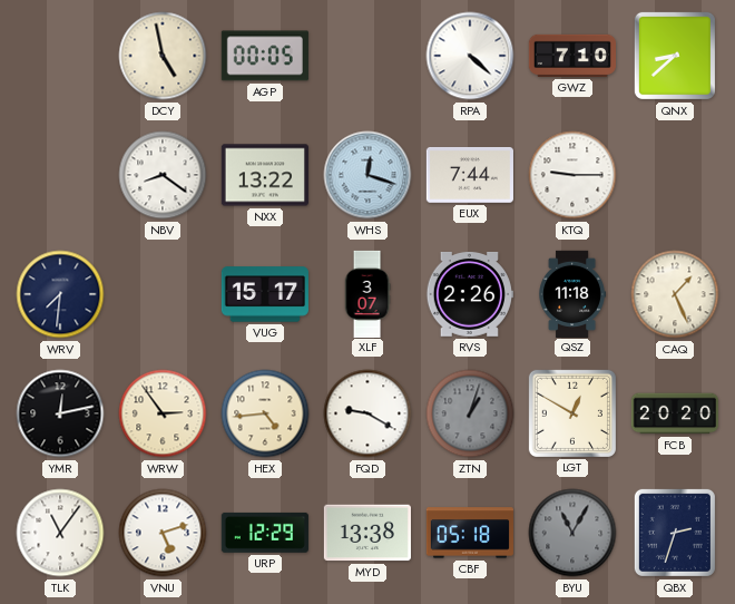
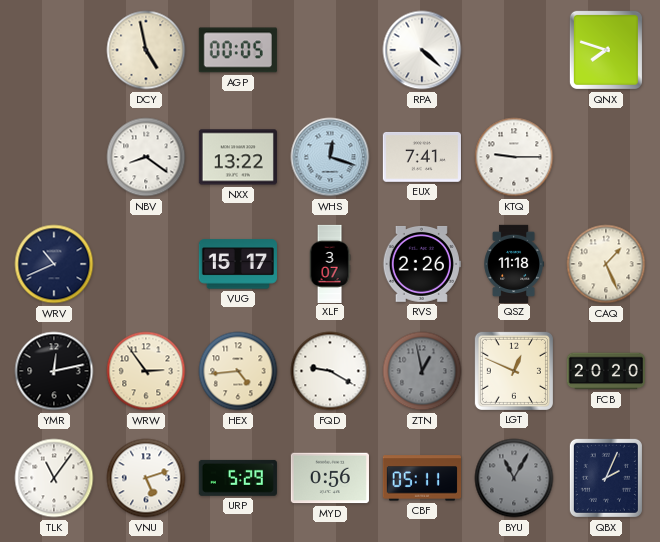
GWZ: 7:10 -> none
QNX: 8:38 -> 7:48
EUX: 7:44 -> 7:41
WRV: 7:31 -> 10:41
ZTN: 1:03 -> 12:58
LGT: 12:50 -> 12:49
URP: 12:29 -> 5:29
MYD: 13:38 -> 0:56
CBF: 05:18 -> 05:11
QBX: 2:33 -> 2:04
